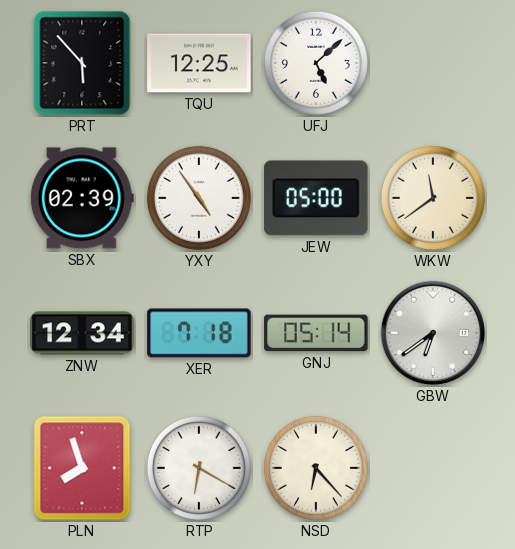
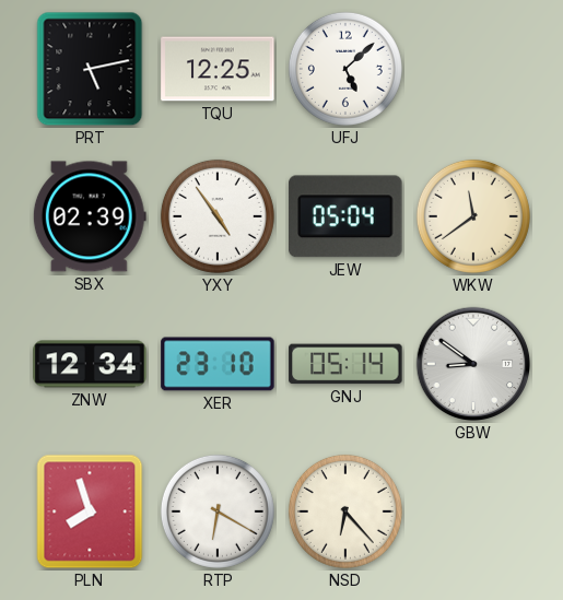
PRT: 5:53 -> 5:13
JEW: 05:00 -> 05:04
XER: 7:18 -> 23:10
GBW: 6:39 -> 8:51
